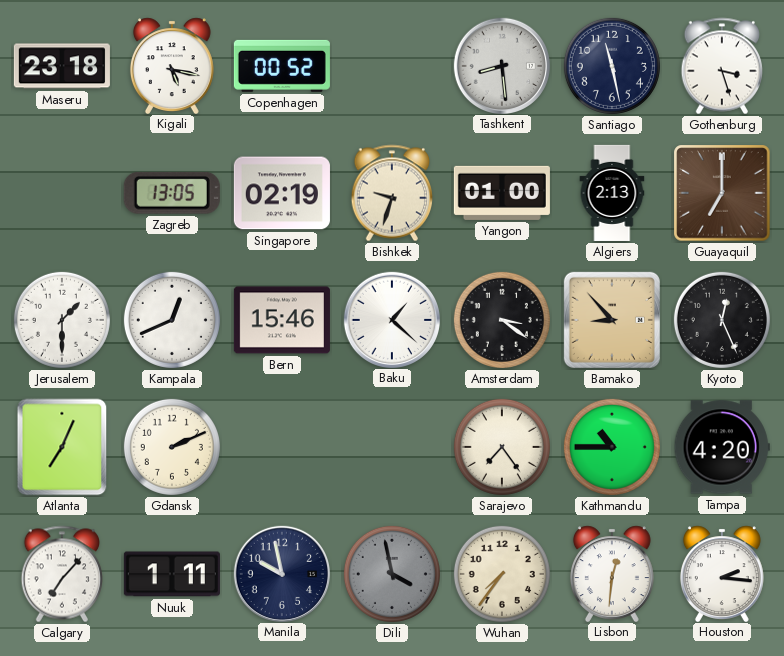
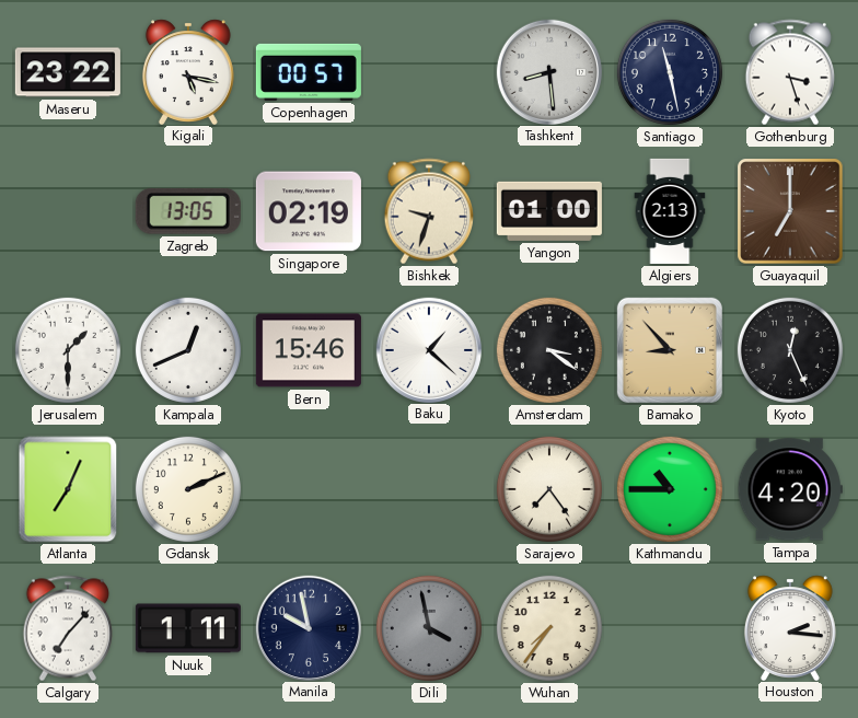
Maseru: 23:18 -> 23:22
Copenhagen: 00:52 -> 00:57
Lisbon: 12:31 -> none
